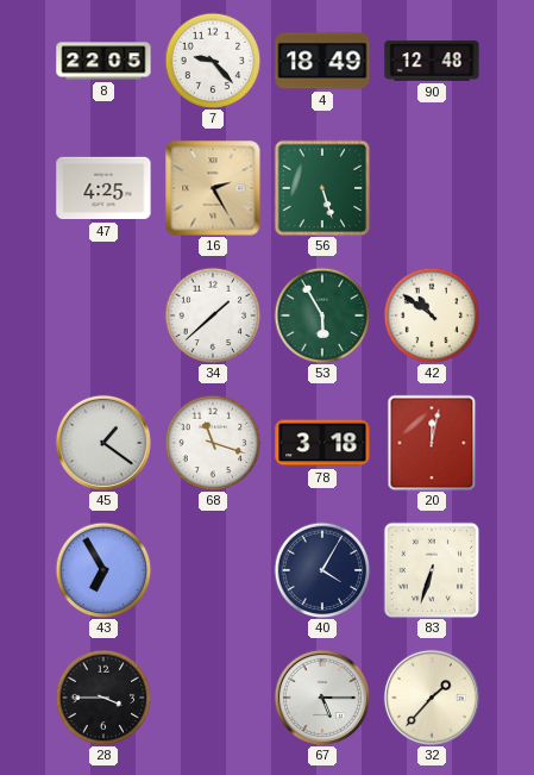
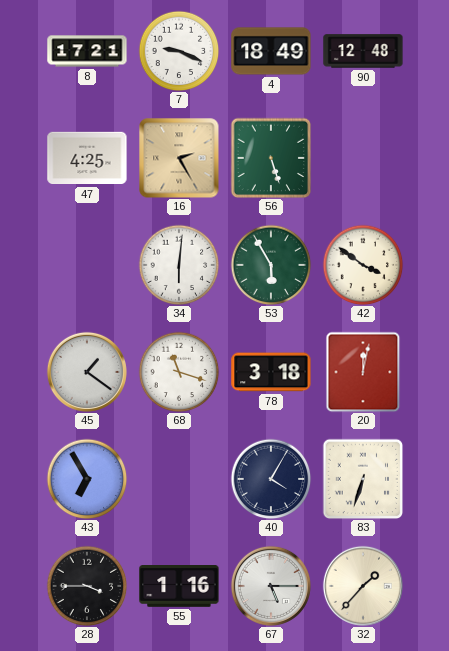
8: 22:05 -> 17:21
7: 9:23 -> 9:19
34: 1:38 -> 6:01
42: 10:51 -> 3:51
55: none -> 1:16
